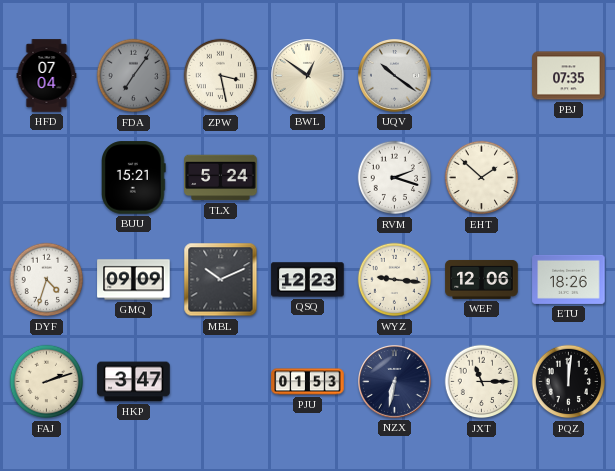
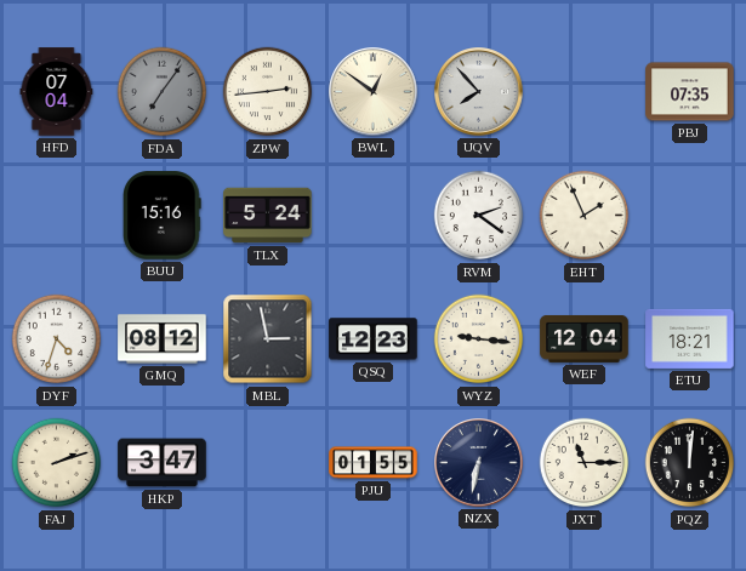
ZPW: 3:28 -> 2:44
UQV: 10:21 -> 7:53
BUU: 15:21 -> 15:16
RVM: 2:18 -> 2:21
EHT: 1:52 -> 1:56
GMQ: 09:09 -> 08:12
MBL: 10:11 -> 2:58
WEF: 12:06 -> 12:04
ETU: 18:26 -> 18:21
PJU: 01:53 -> 01:55
